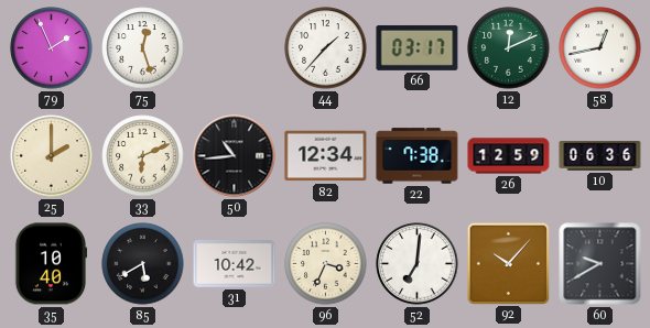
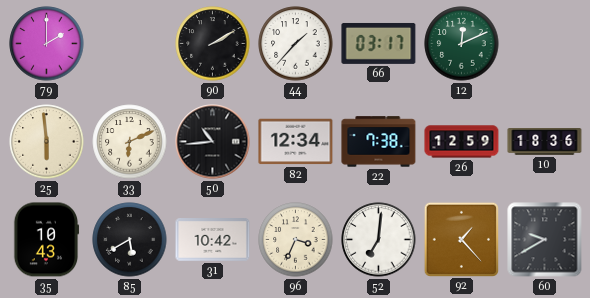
79: 1:56 -> 2:00
75: 12:27 -> none
90: none -> 2:10
58: 12:43 -> none
25: 2:00 -> 5:59
10: 06:36 -> 18:36
35: 10:40 -> 10:43
92: 10:07 -> 1:23
